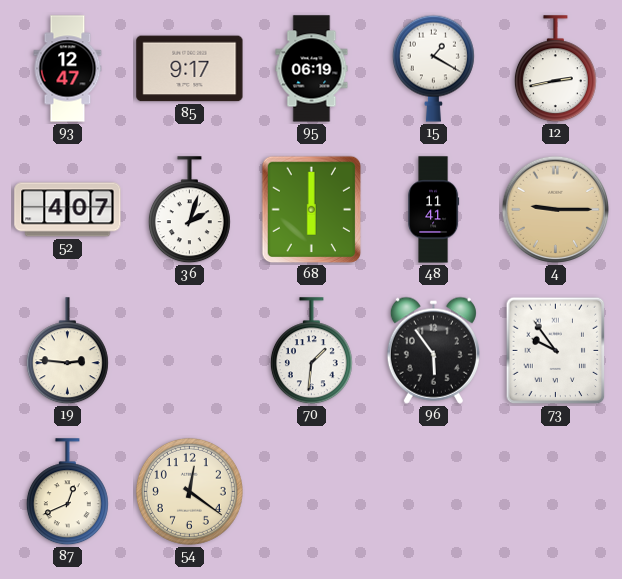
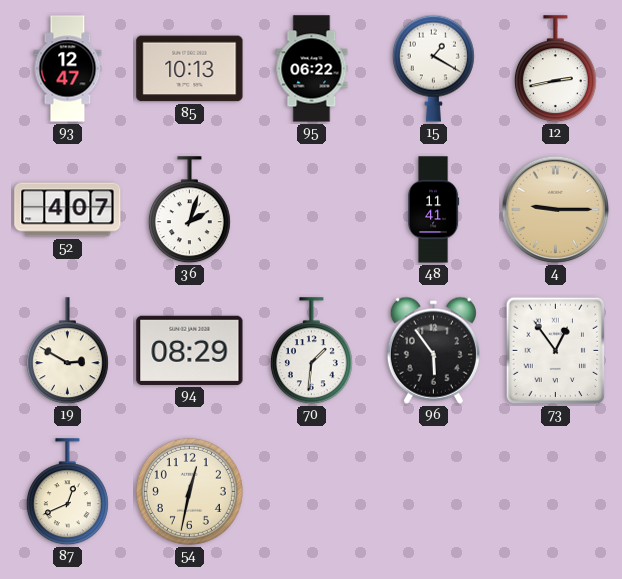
85: 9:17 -> 10:13
95: 06:19 -> 06:22
68: 6:00 -> none
19: 2:46 -> 2:50
94: none -> 08:29
73: 9:54 -> 12:54
54: 12:21 -> 12:32
